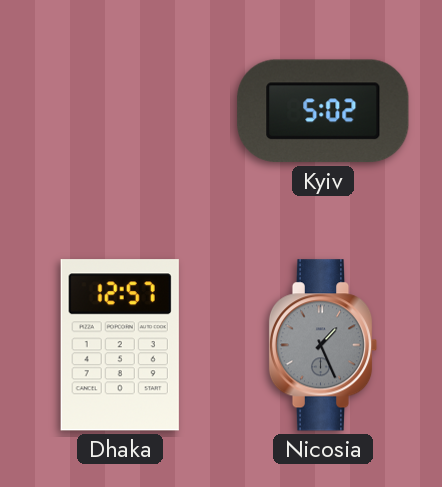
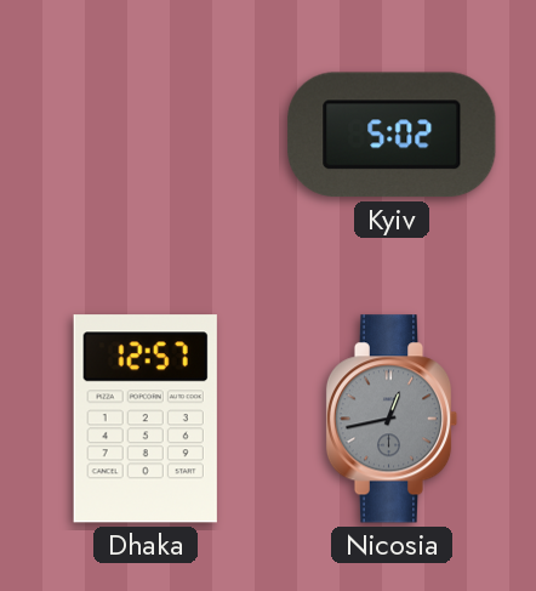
Nicosia: 1:26 -> 12:43
